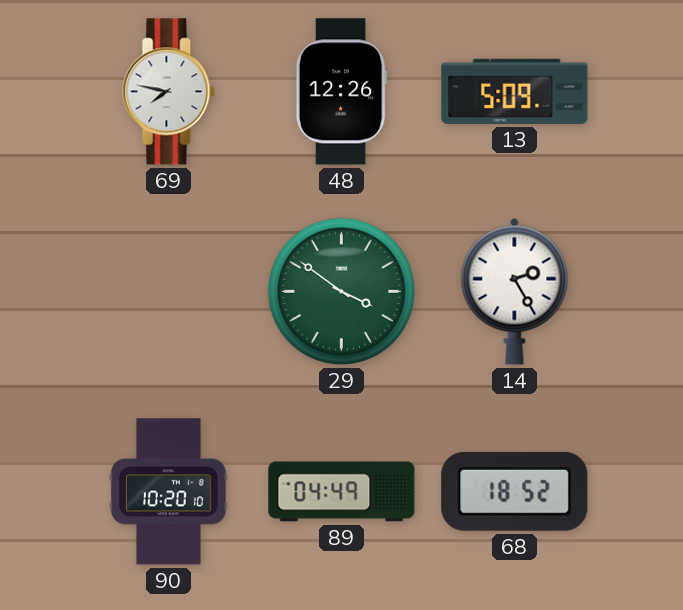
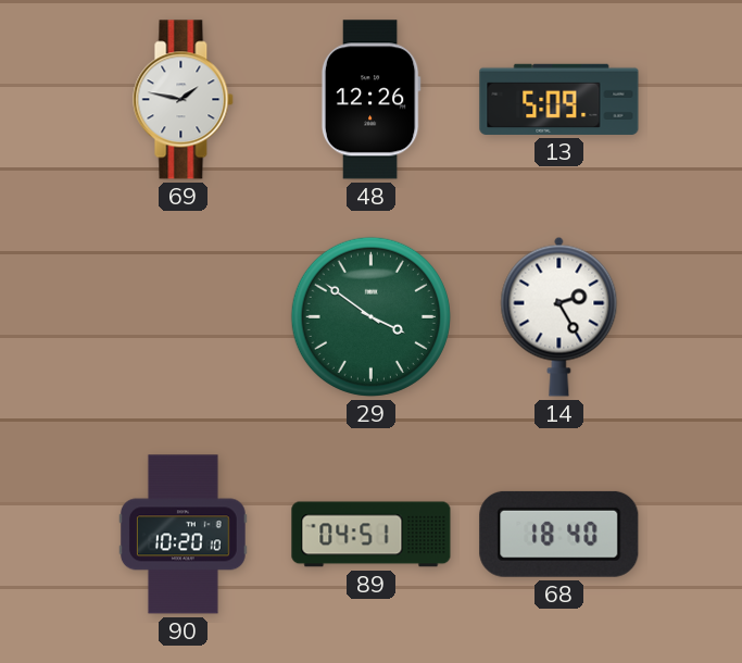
69: 7:47 -> 1:47
89: 04:49 -> 04:51
68: 18:52 -> 18:40
